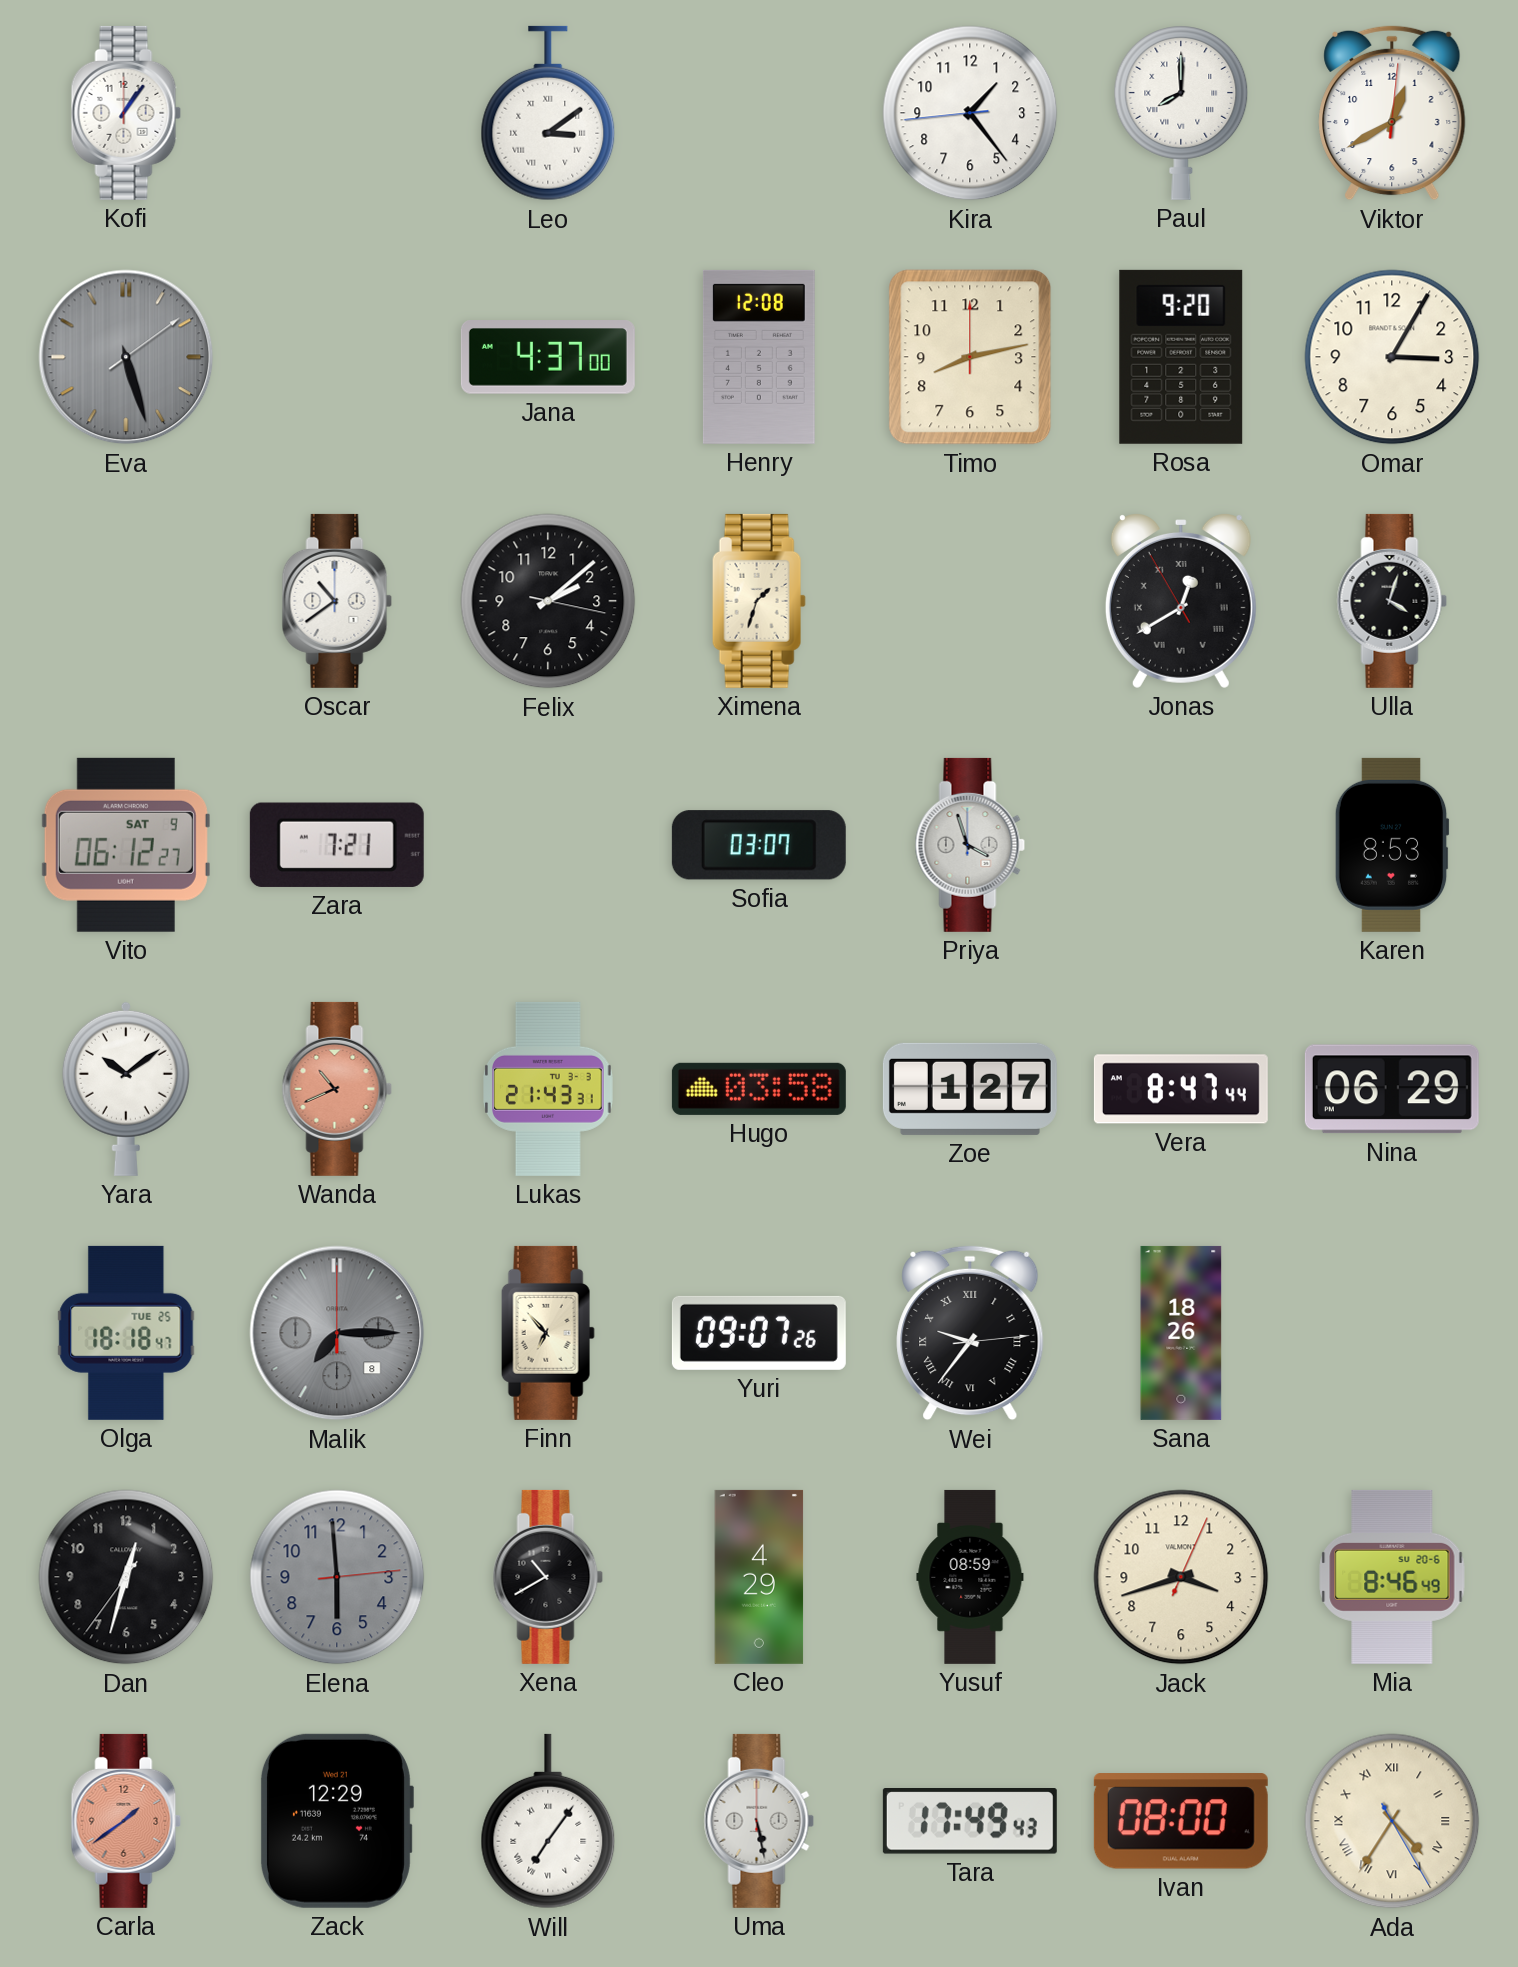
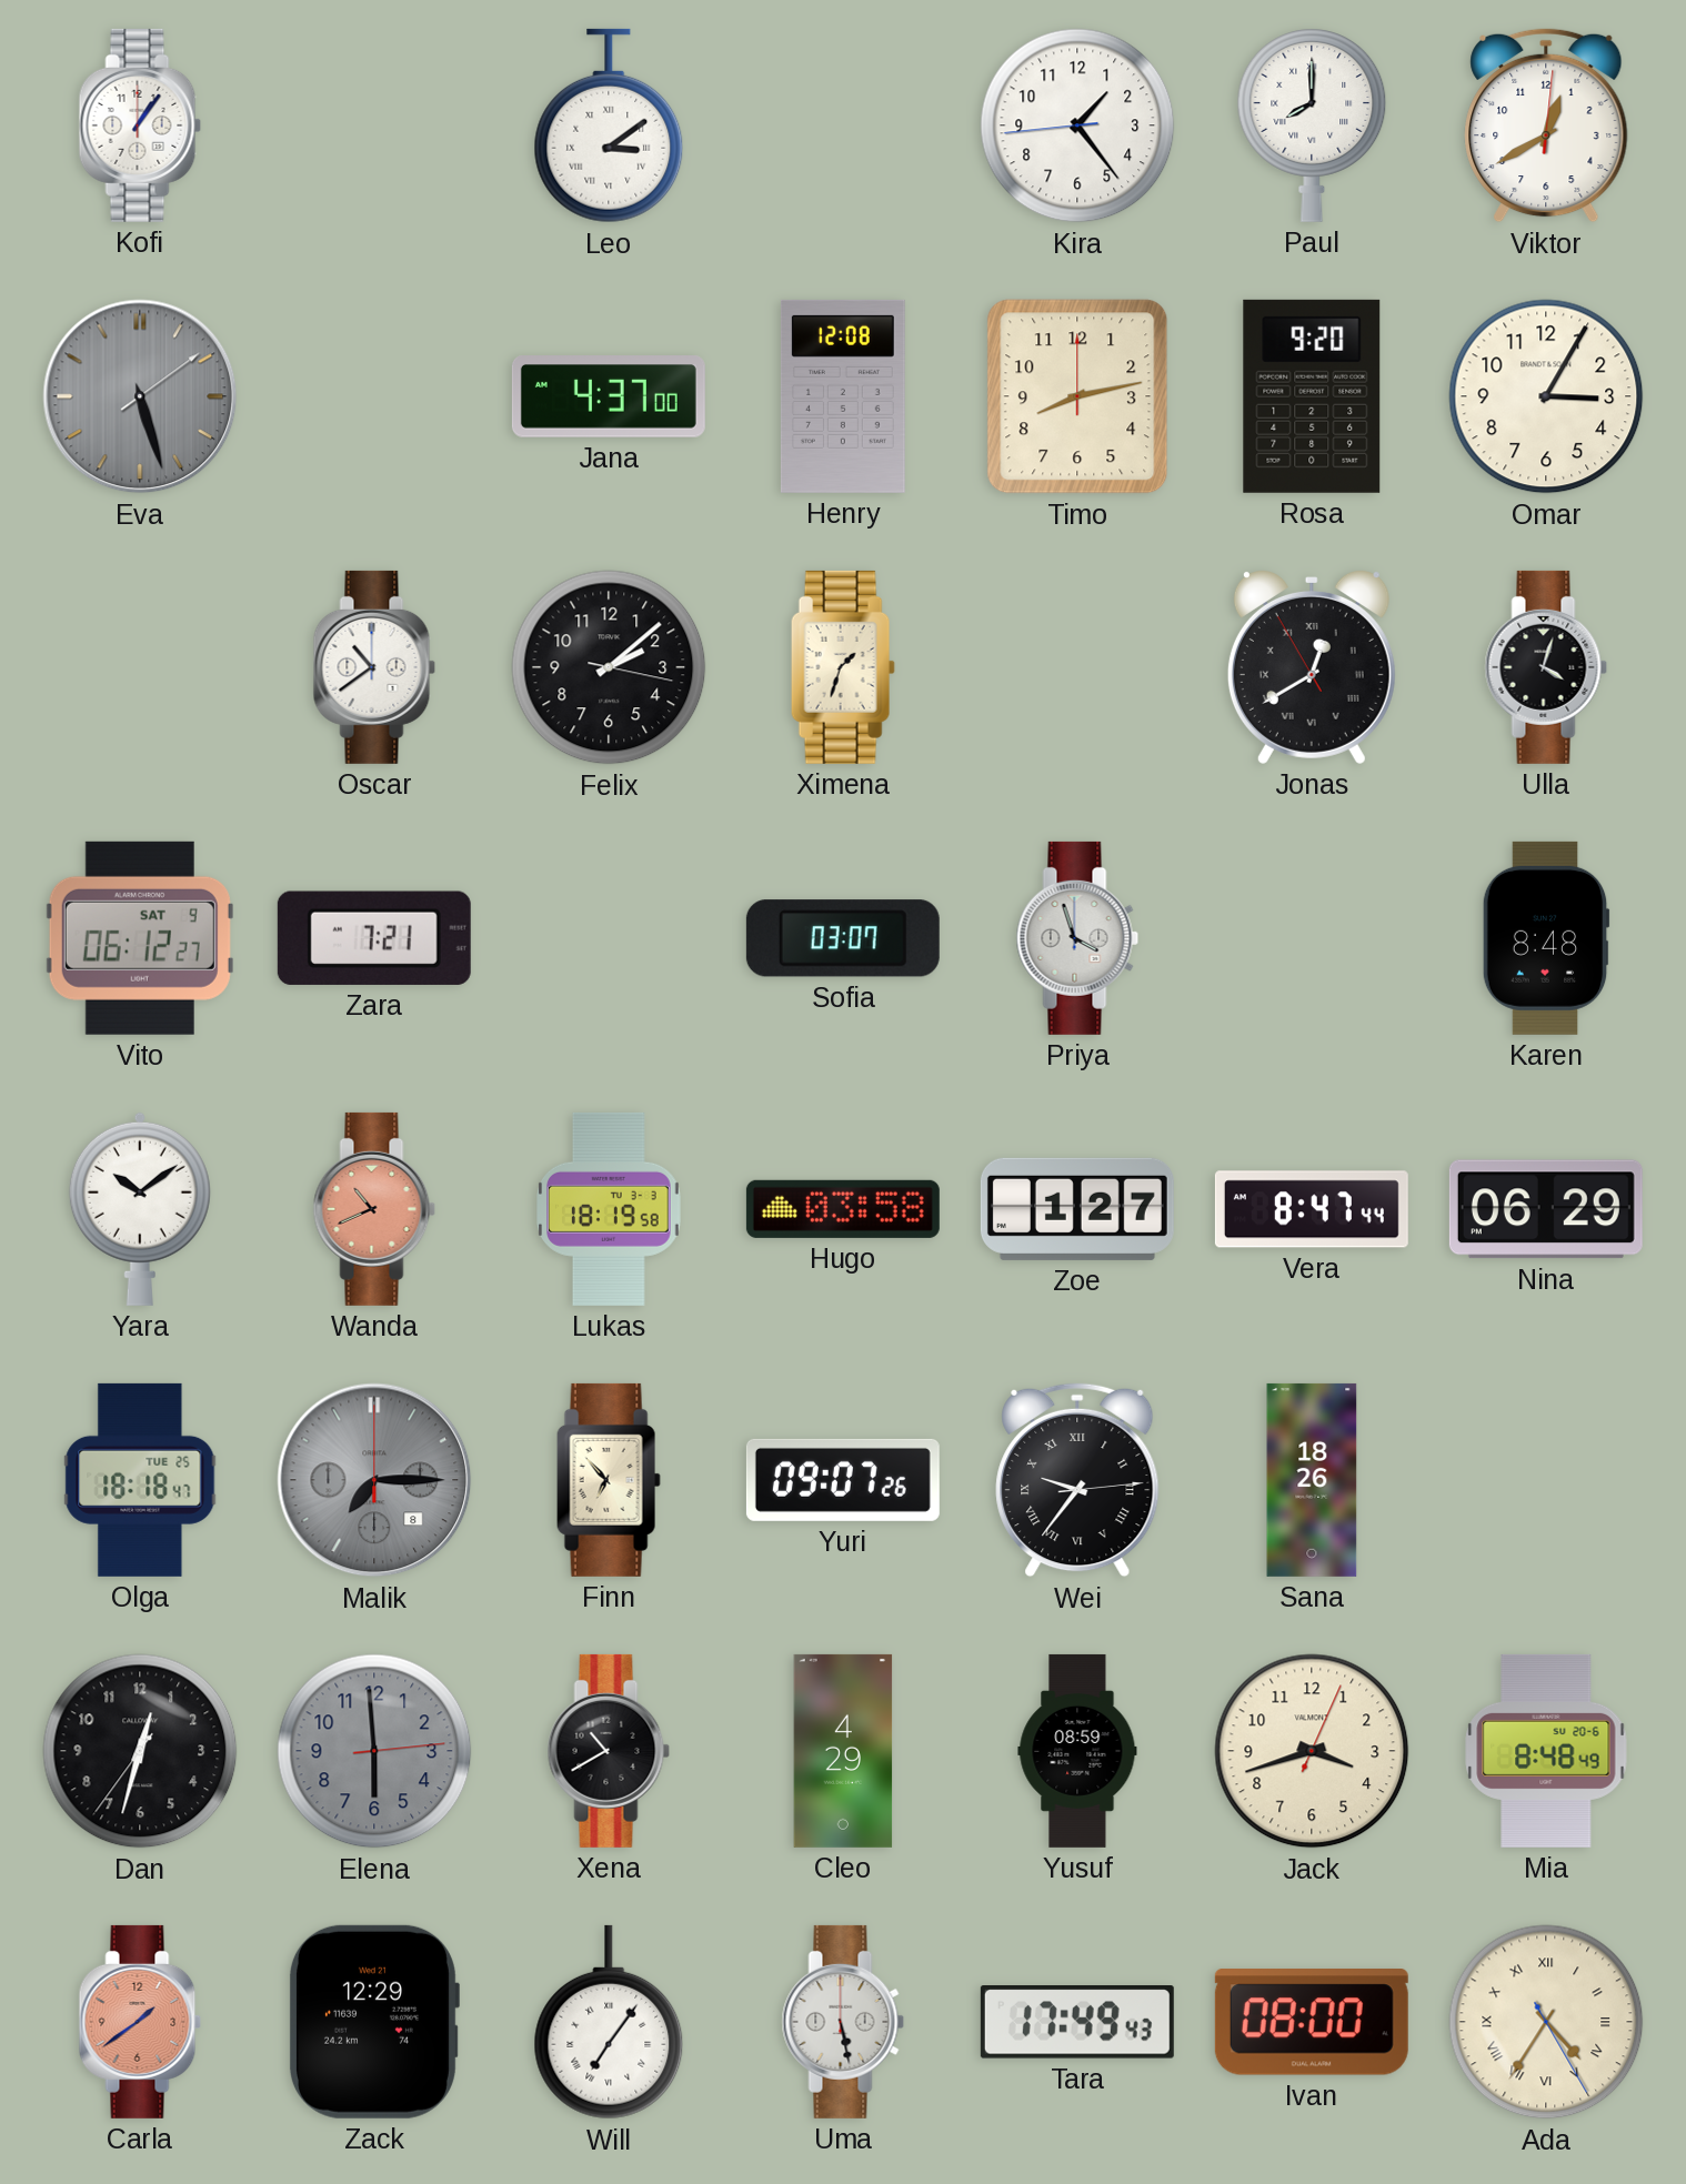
Karen: 8:53 -> 8:48
Lukas: 21:43 -> 18:19
Mia: 8:46 -> 8:48
